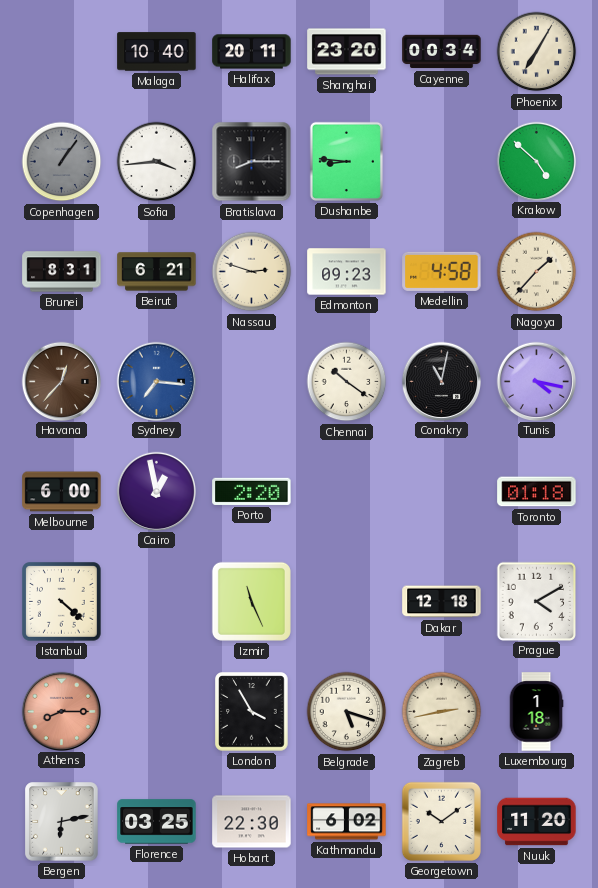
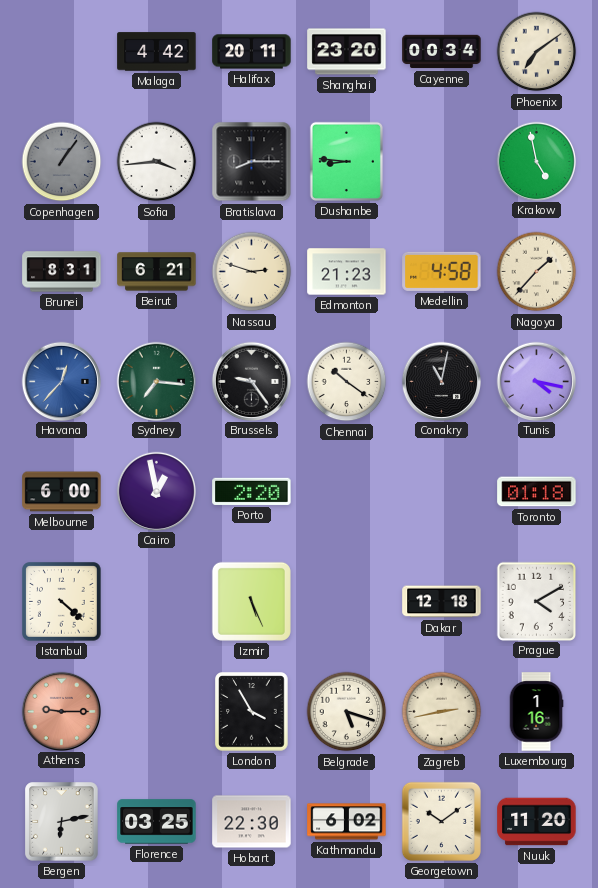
Malaga: 10:40 -> 4:42
Phoenix: 7:05 -> 7:09
Krakow: 4:52 -> 4:58
Edmonton: 09:23 -> 21:23
Havana dial: brown -> blue
Sydney dial: blue -> green
Brussels: none -> 9:24
Izmir: 11:26 -> 5:26
Athens: 8:15 -> 9:15
Luxembourg: 1:18 -> 1:16
